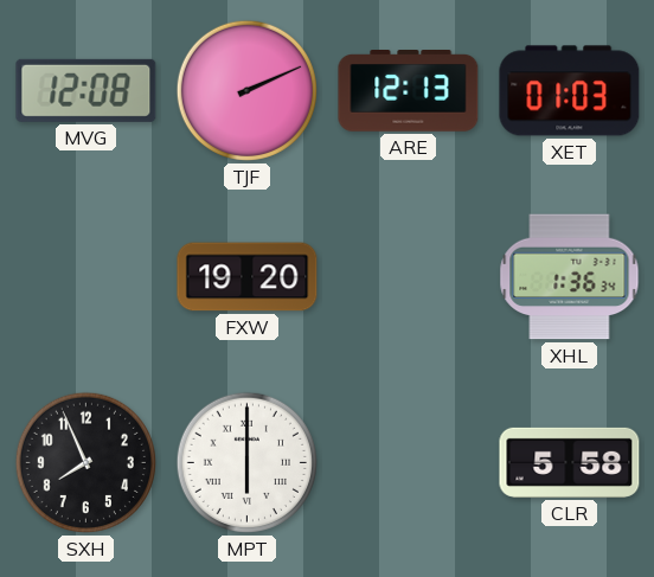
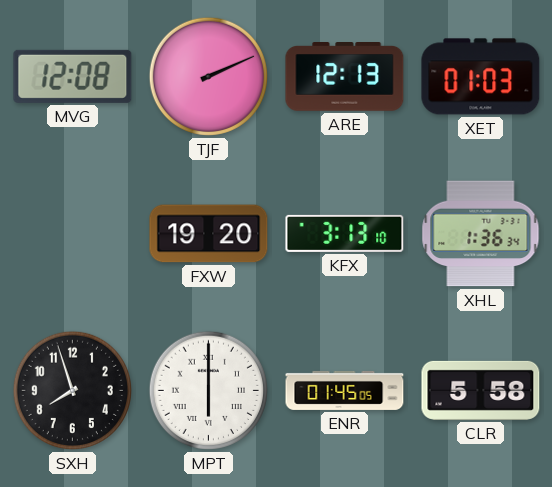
KFX: none -> 3:13
SXH: 7:56 -> 7:57
ENR: none -> 01:45
